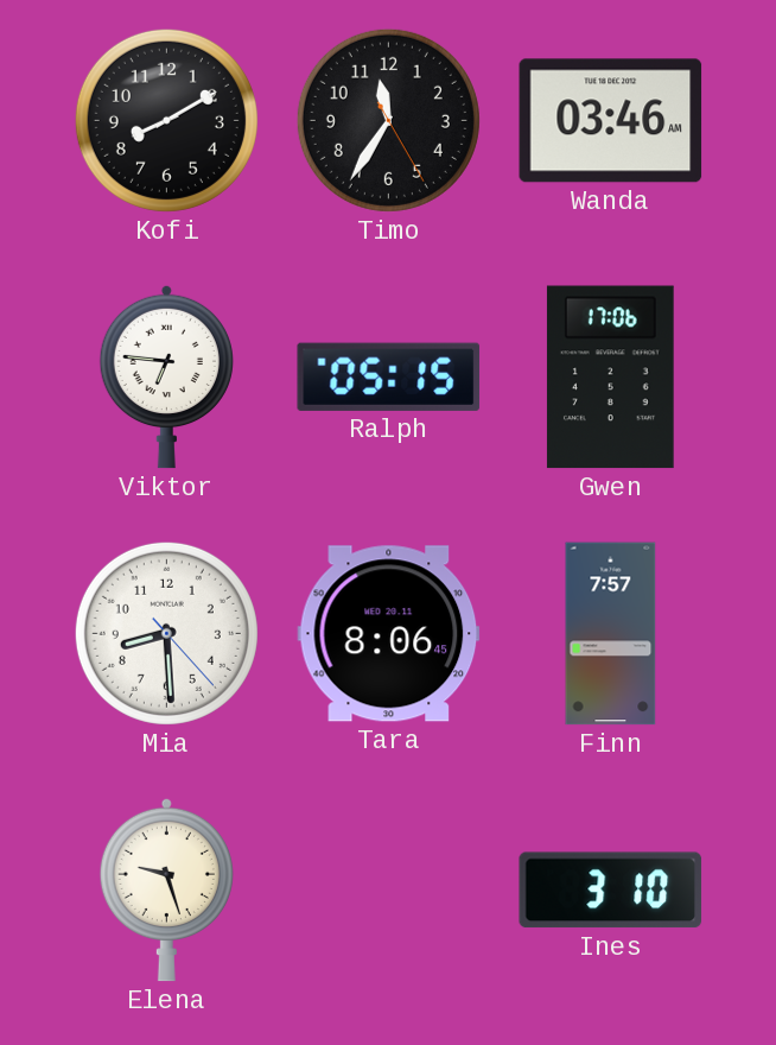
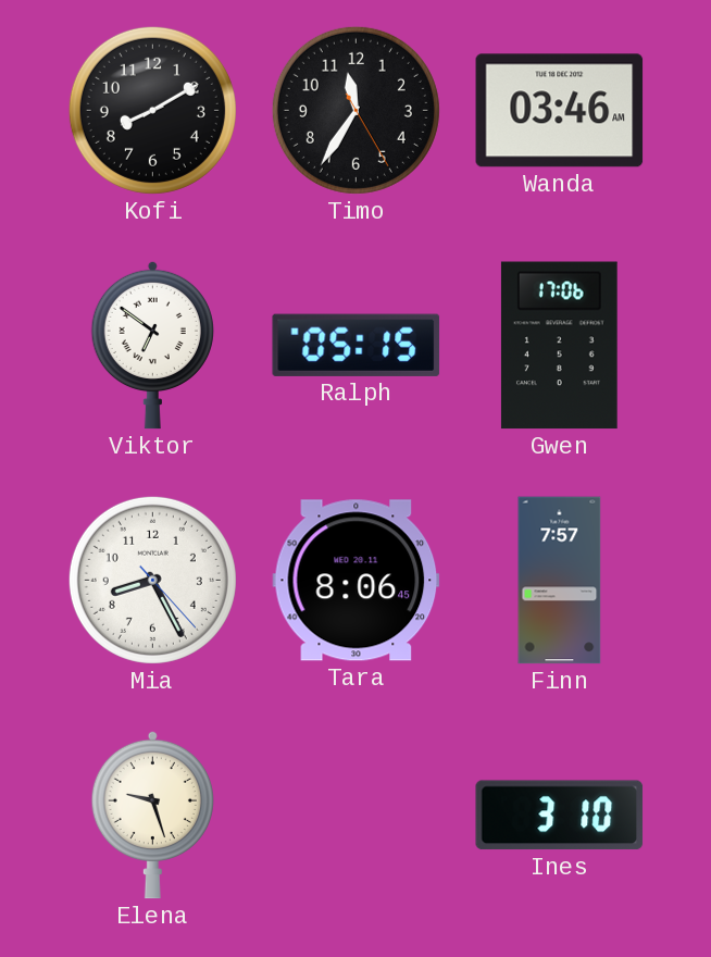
Viktor: 6:46 -> 6:51
Mia: 8:29 -> 8:25
